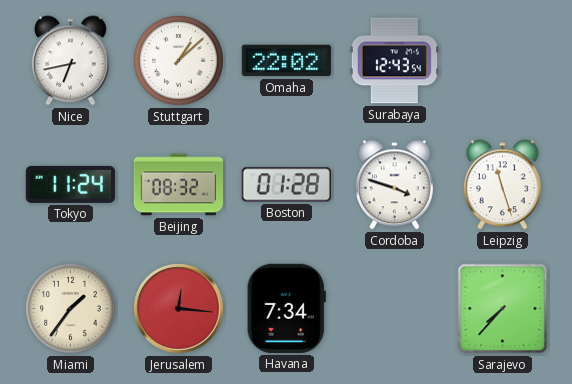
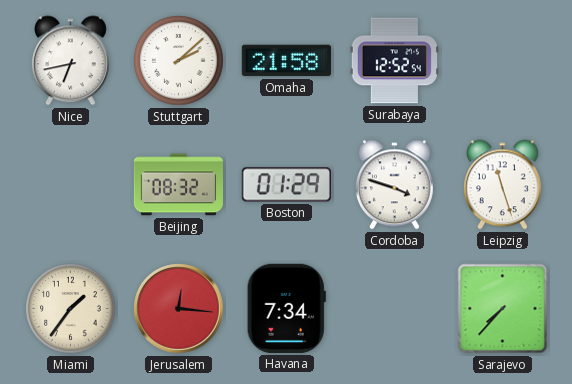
Stuttgart: 1:08 -> 2:08
Omaha: 22:02 -> 21:58
Surabaya: 12:43 -> 12:52
Tokyo: 11:24 -> none
Boston: 01:28 -> 01:29
